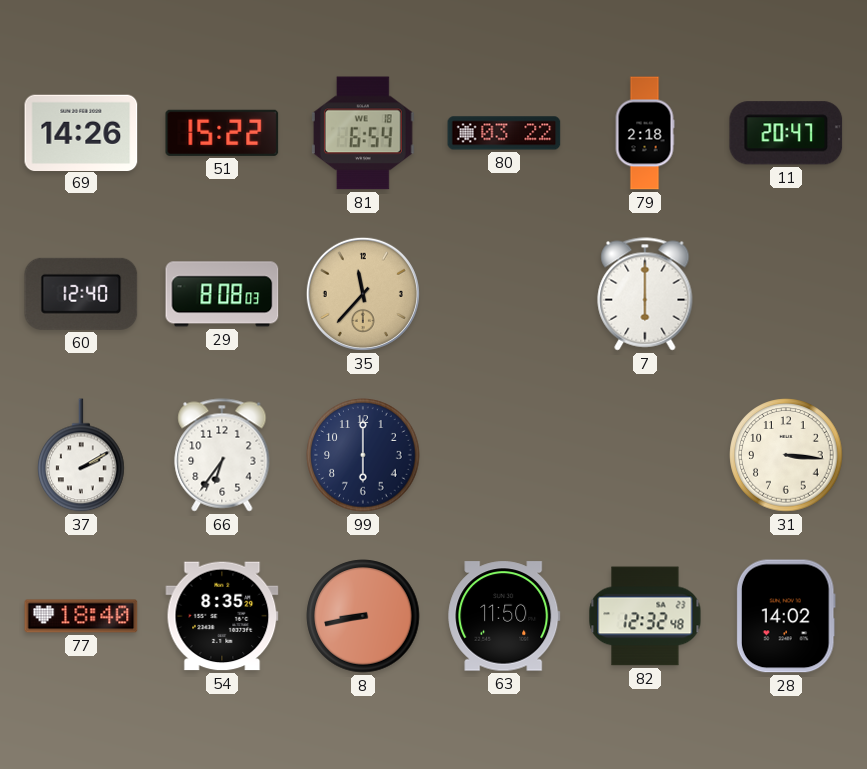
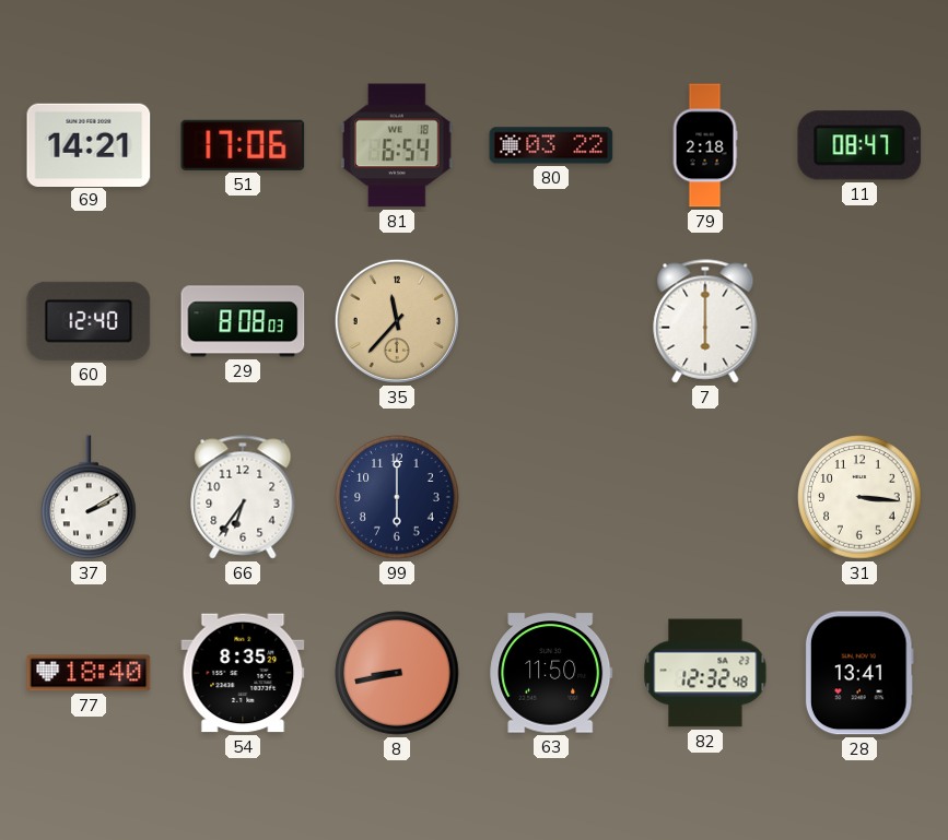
69: 14:26 -> 14:21
51: 15:22 -> 17:06
11: 20:47 -> 08:47
28: 14:02 -> 13:41
